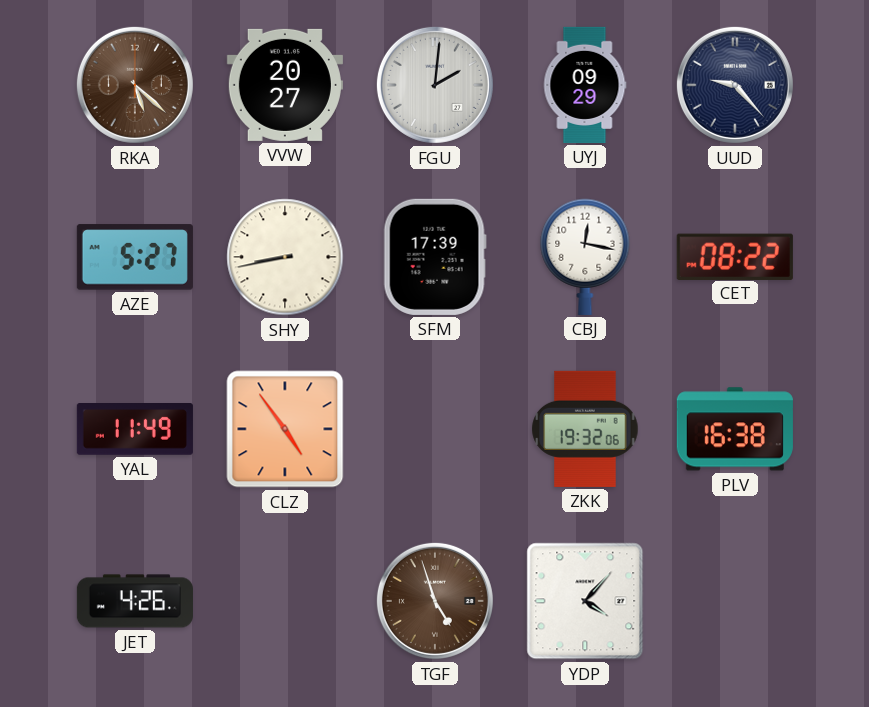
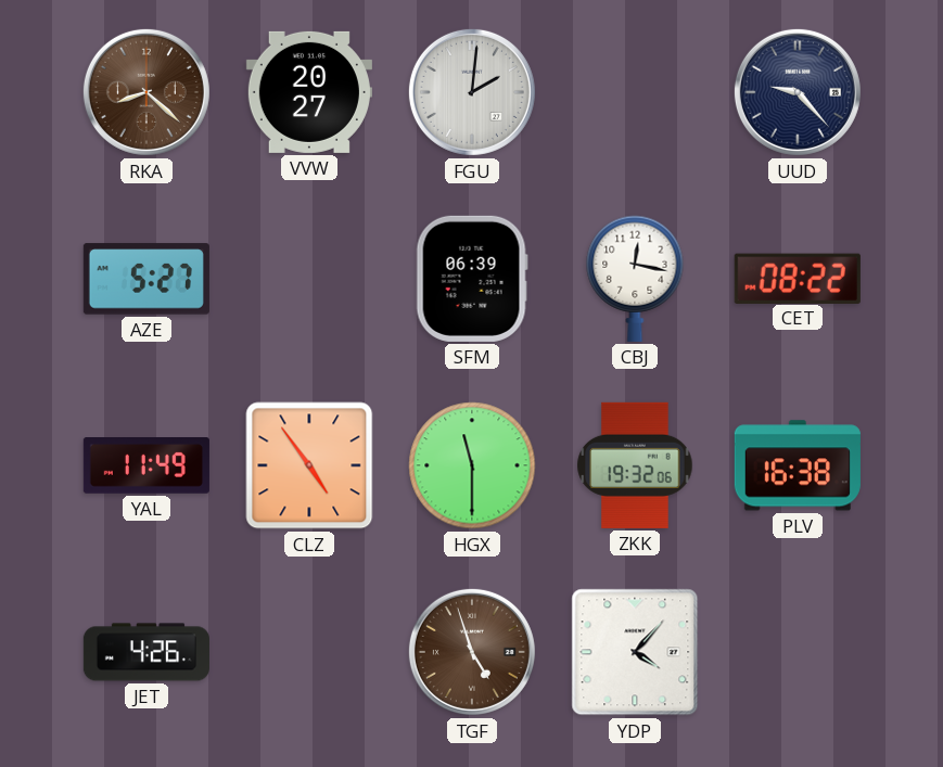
RKA: 5:22 -> 8:22
UYJ: 09:29 -> none
SHY: 8:43 -> none
SFM: 17:39 -> 06:39
HGX: none -> 11:30
